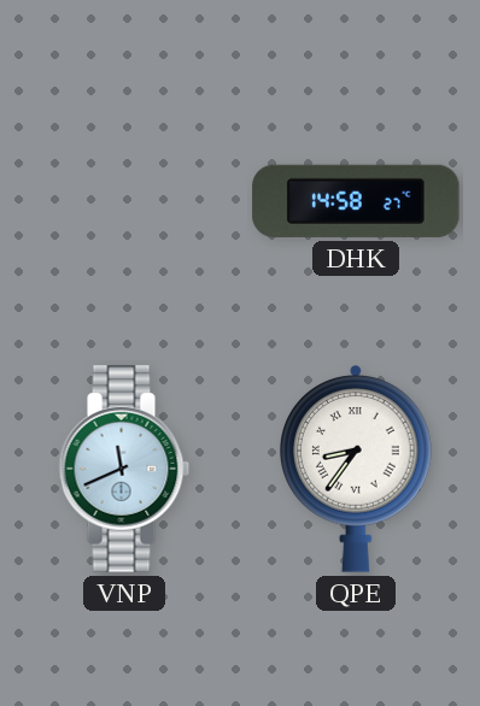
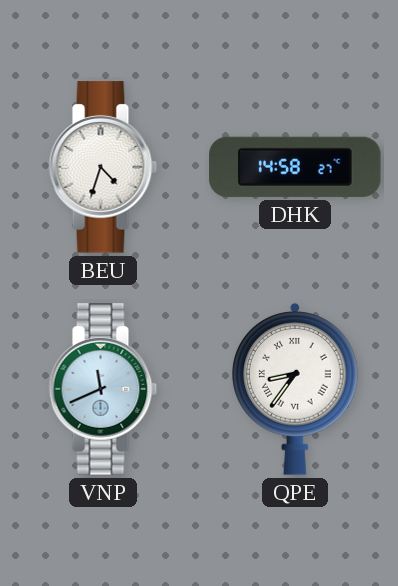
BEU: none -> 4:33
